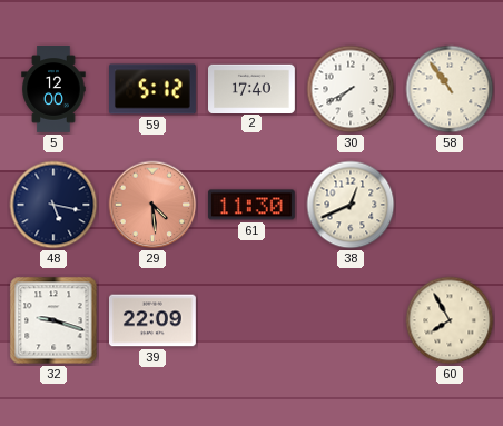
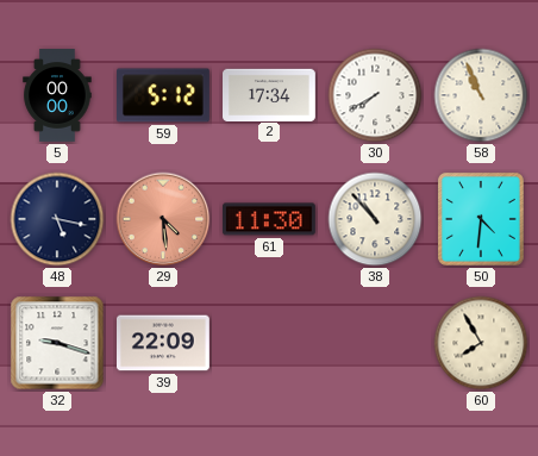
5: 12:00 -> 00:00
2: 17:40 -> 17:34
58: 10:54 -> 10:56
38: 12:41 -> 10:53
50: none -> 4:31
